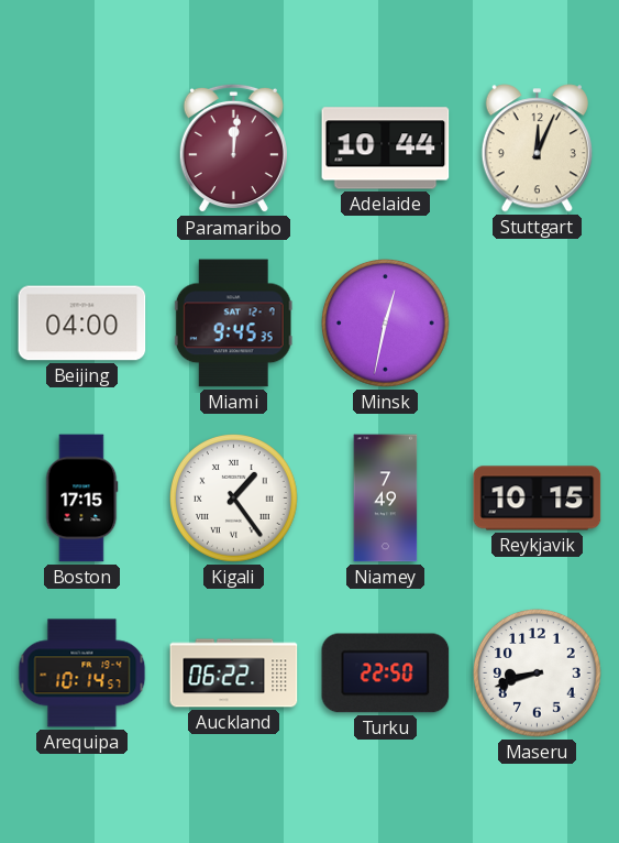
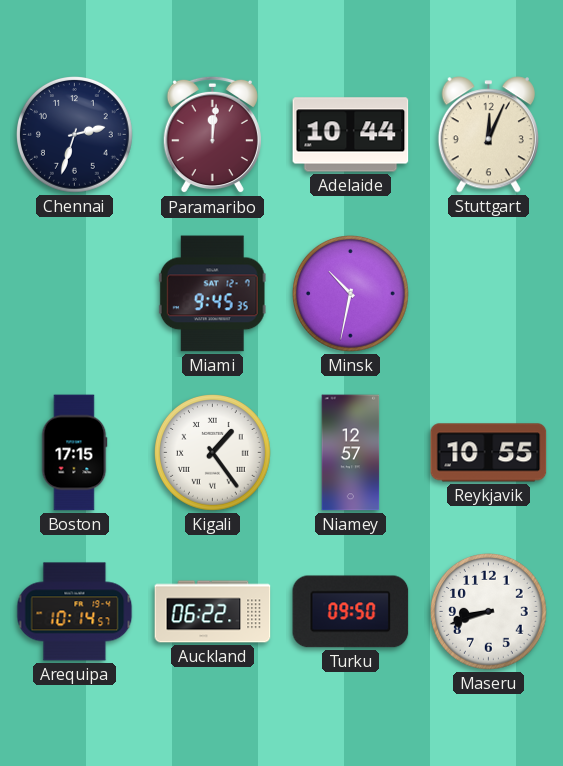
Chennai: none -> 2:33
Beijing: 04:00 -> none
Minsk: 12:32 -> 10:32
Niamey: 7:49 -> 12:57
Reykjavik: 10:15 -> 10:55
Turku: 22:50 -> 09:50
